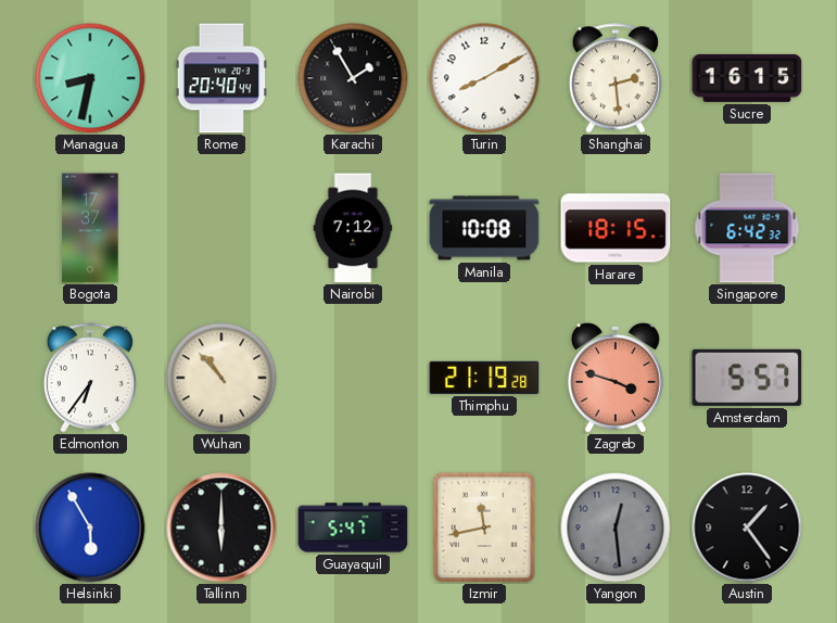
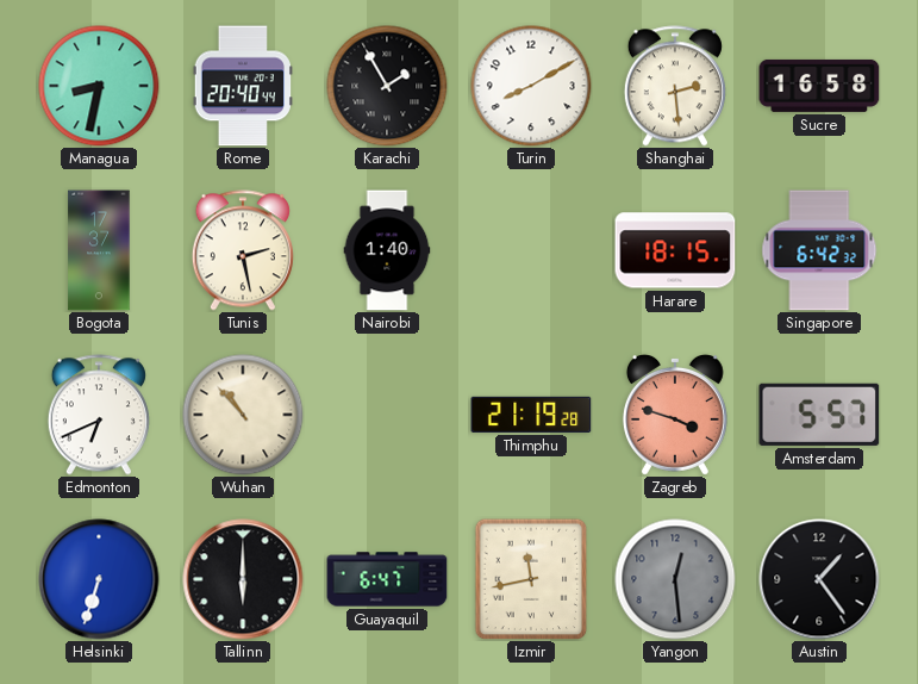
Sucre: 16:15 -> 16:58
Tunis: none -> 2:28
Nairobi: 7:12 -> 1:40
Manila: 10:08 -> none
Edmonton: 6:36 -> 6:41
Helsinki: 5:55 -> 6:33
Guayaquil: 5:47 -> 6:47
